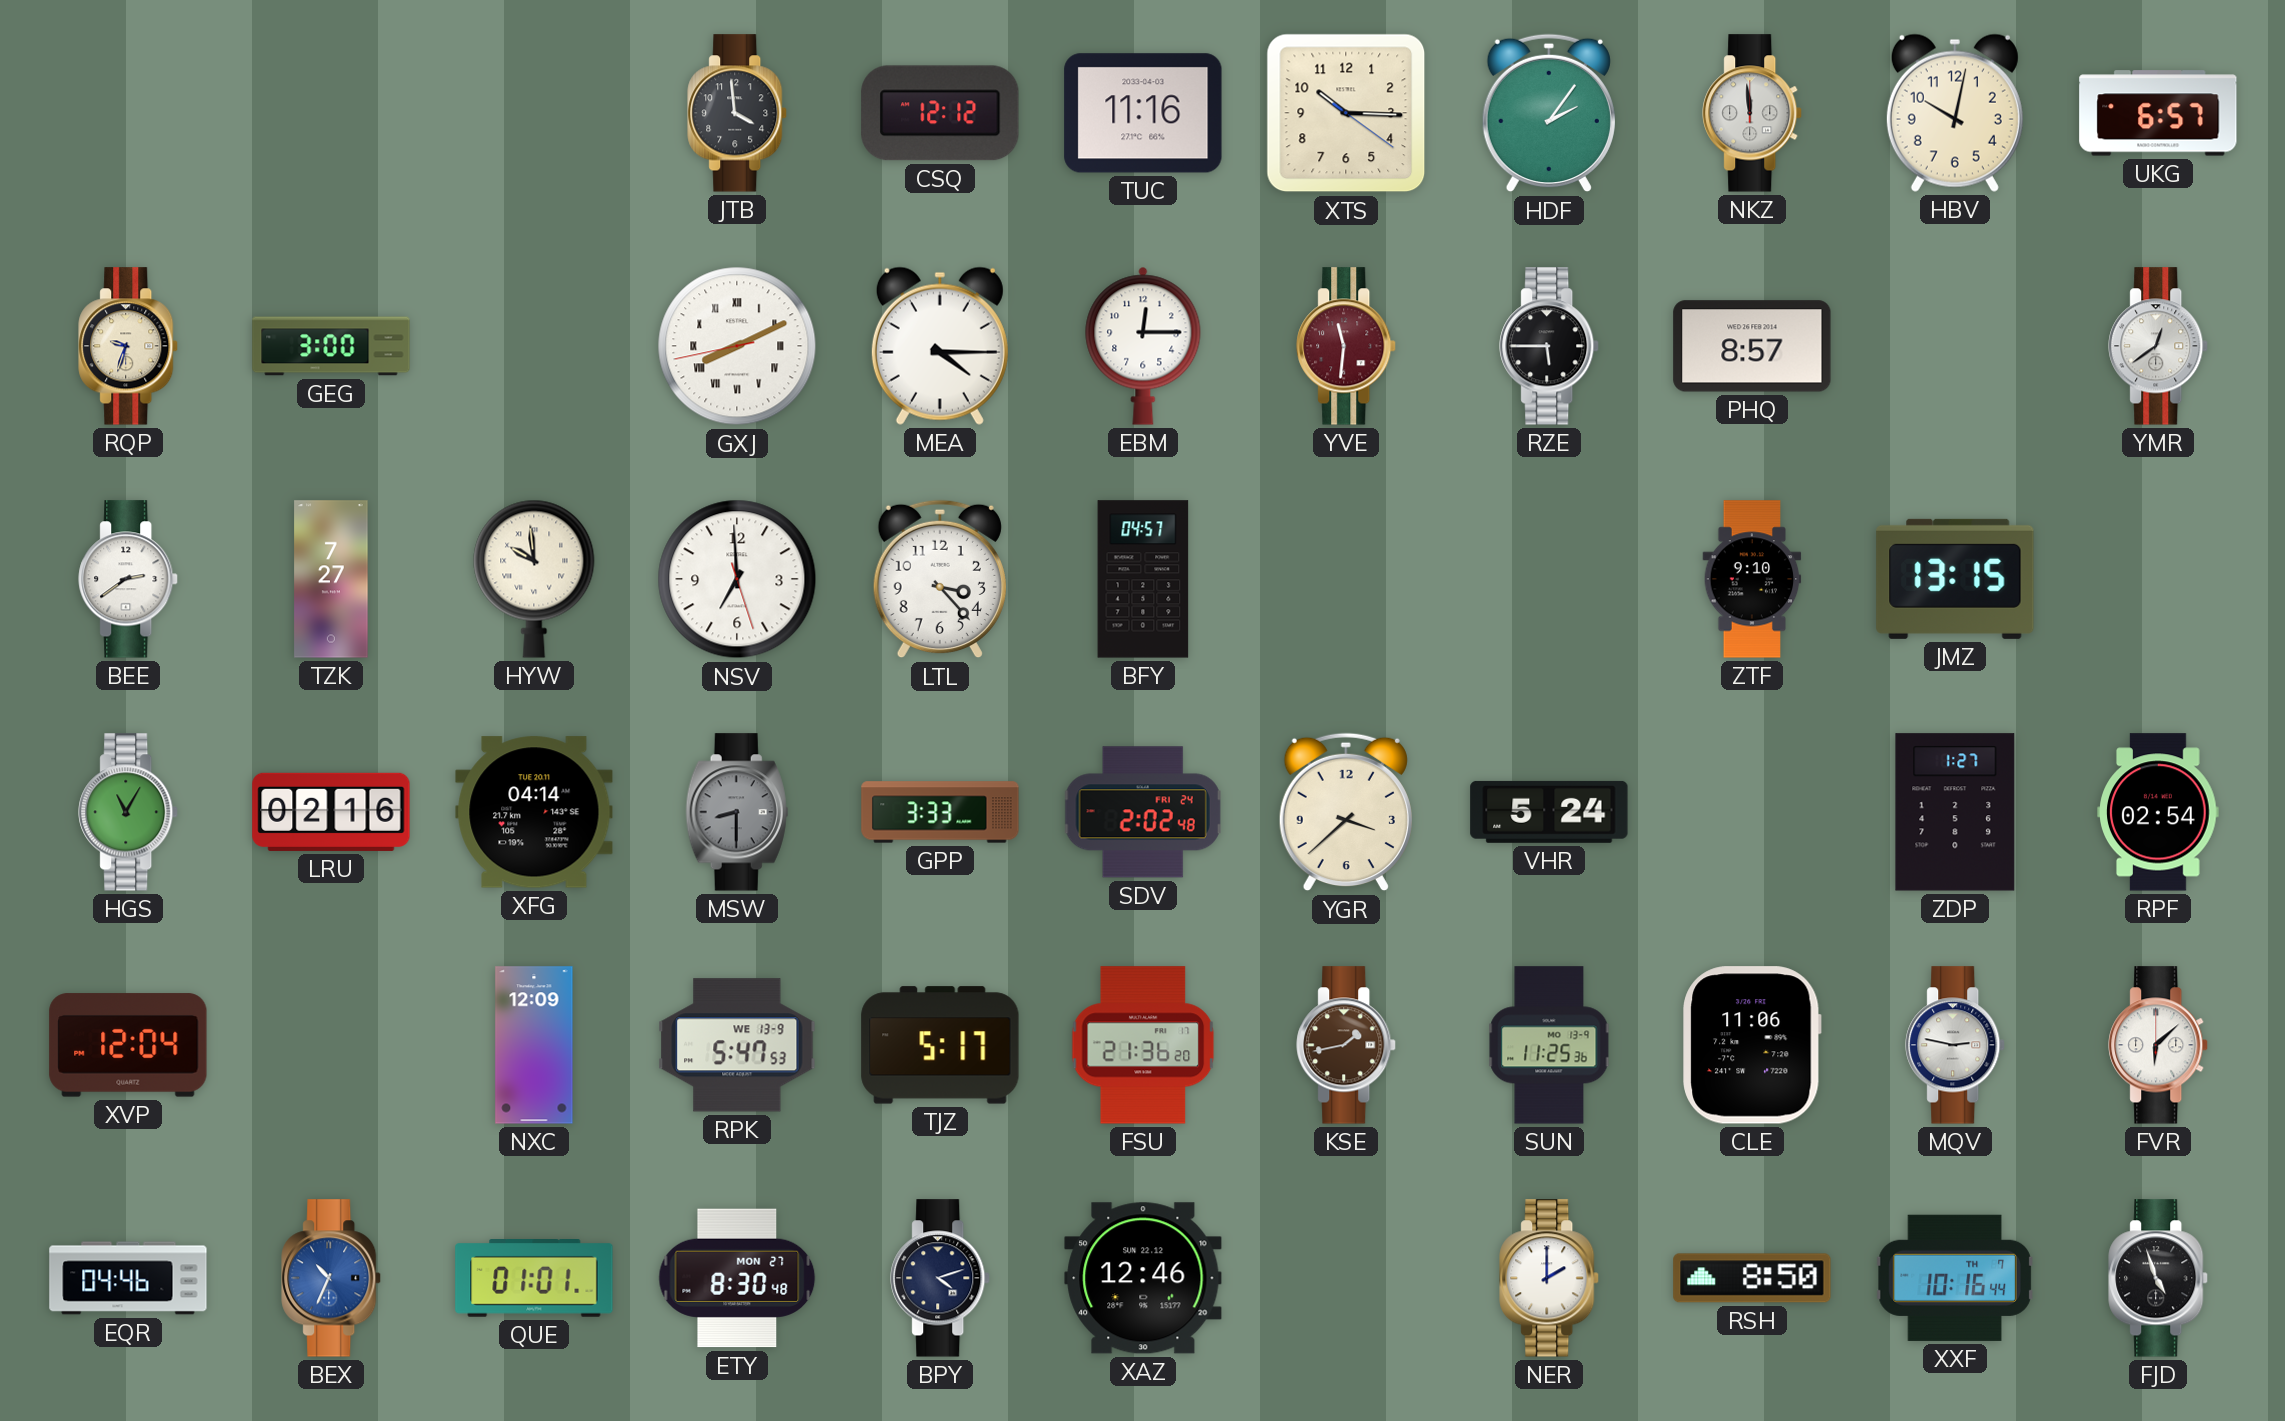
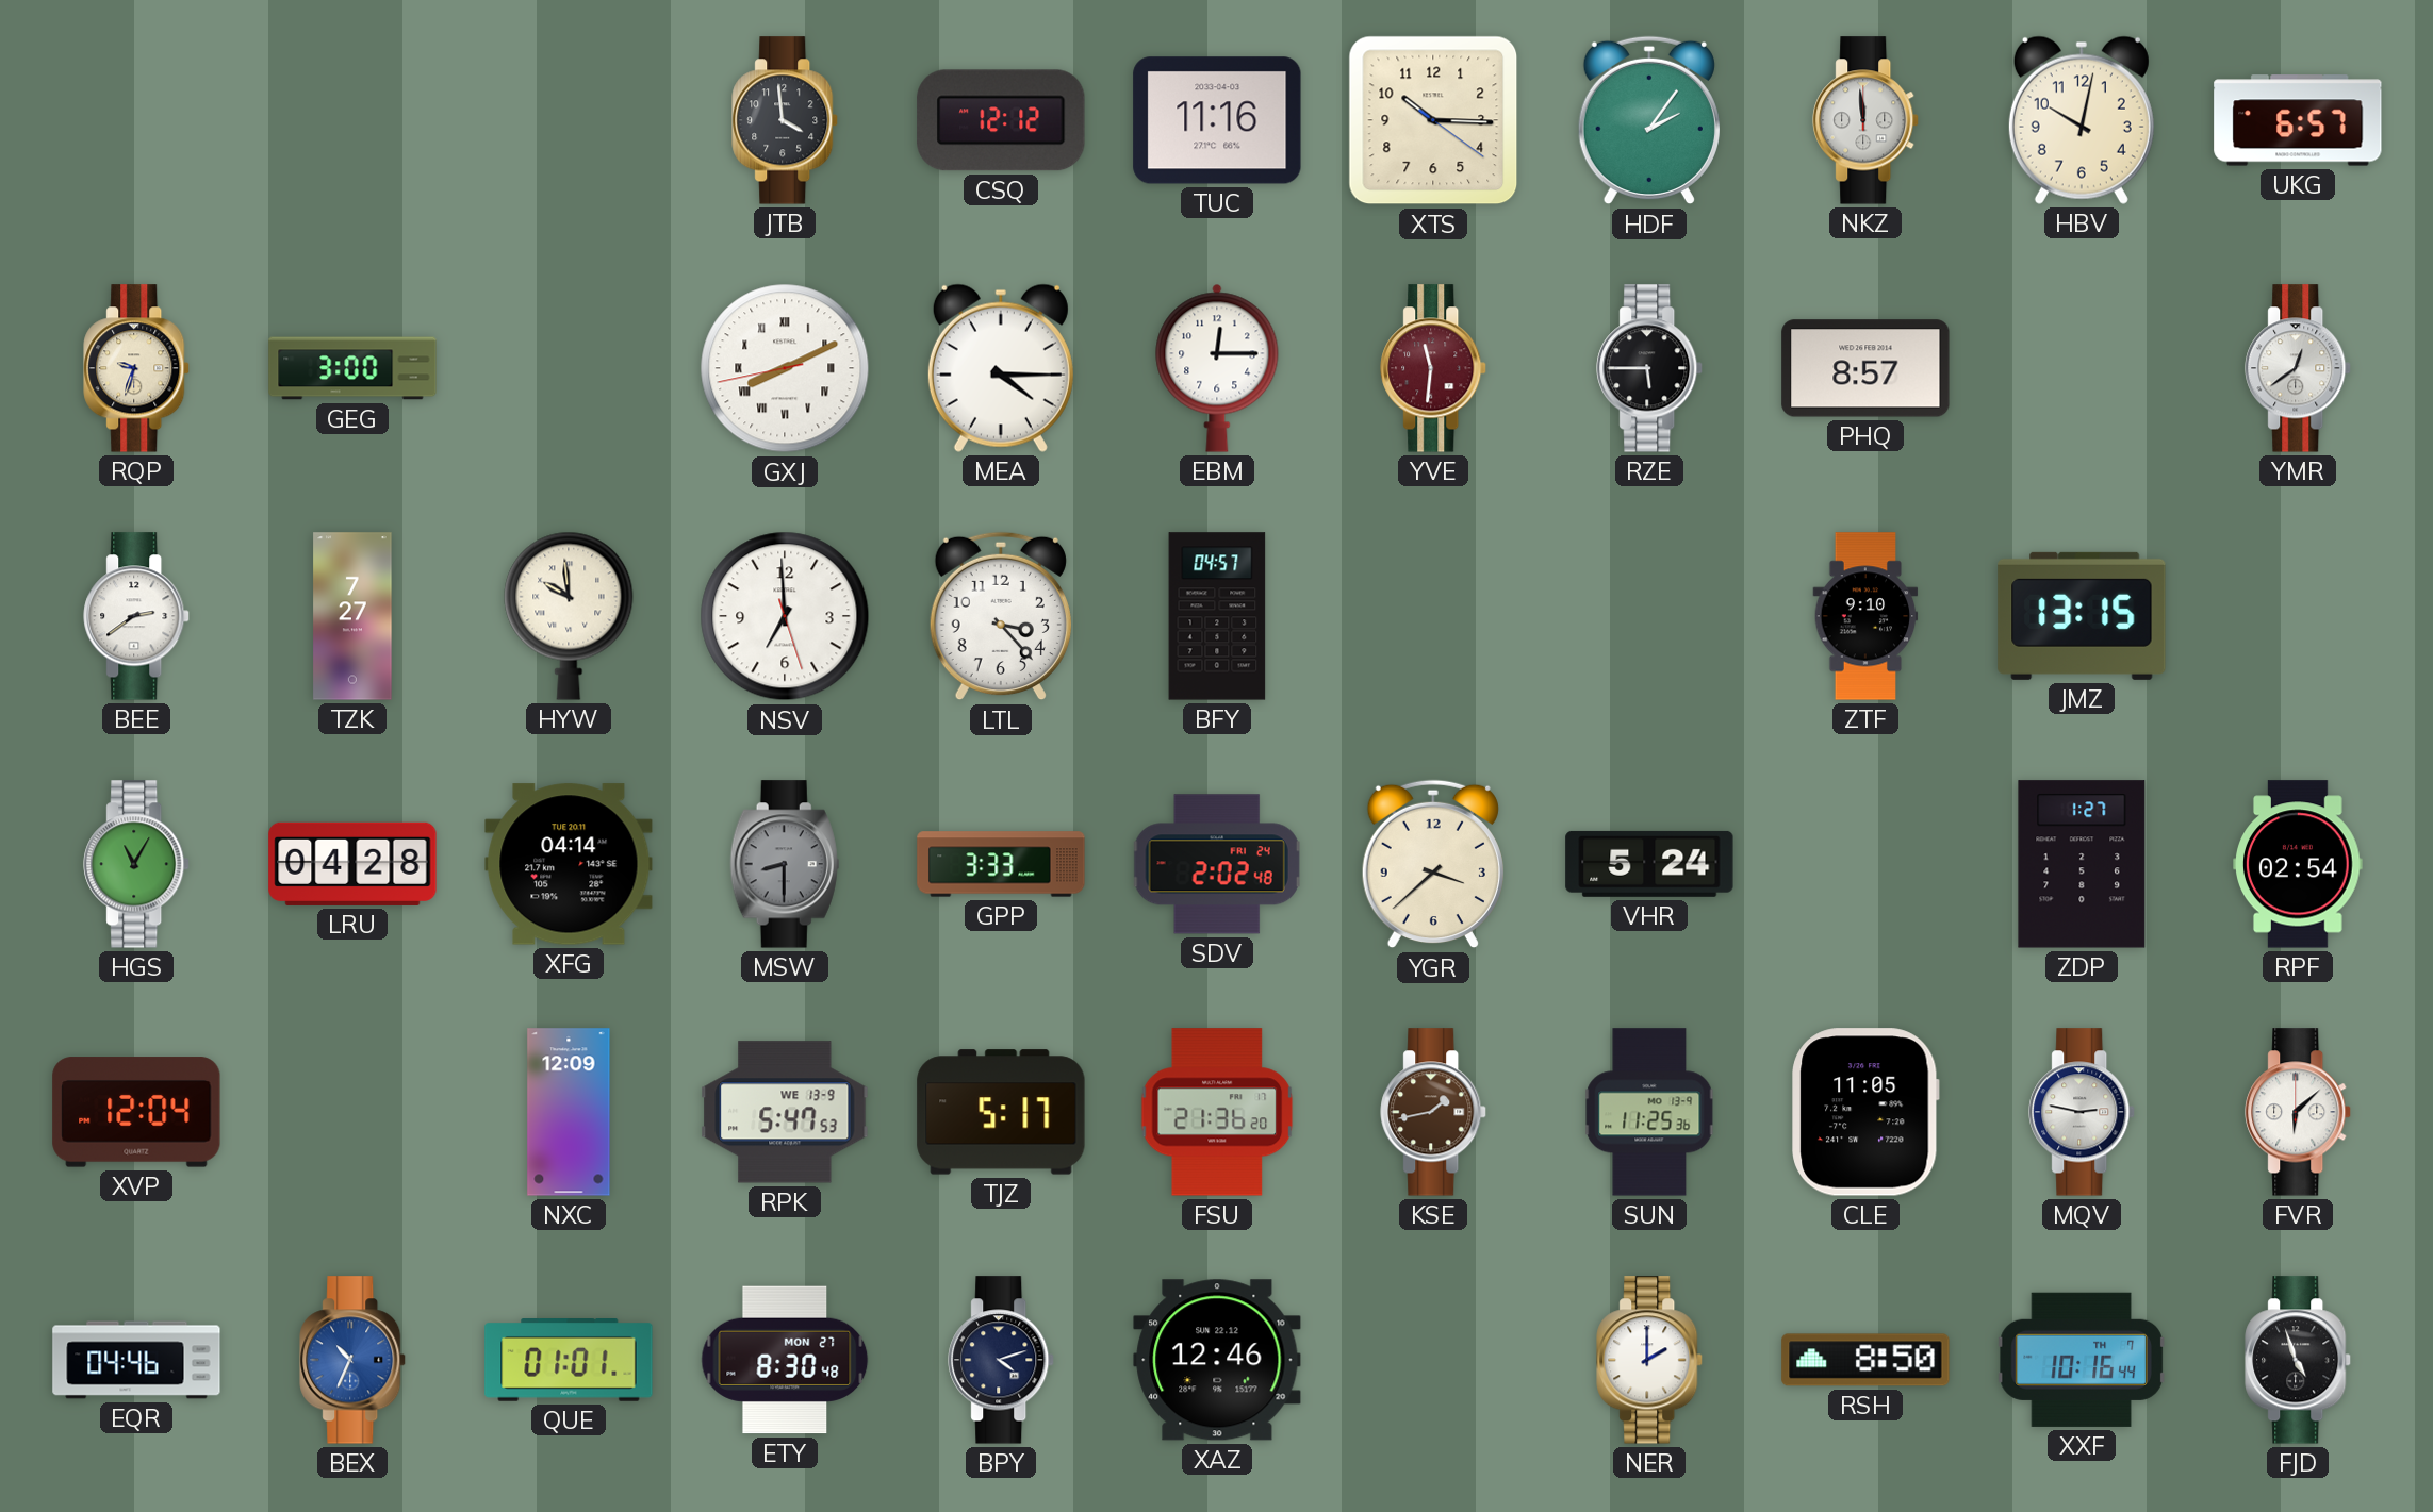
LRU: 02:16 -> 04:28
CLE: 11:06 -> 11:05
